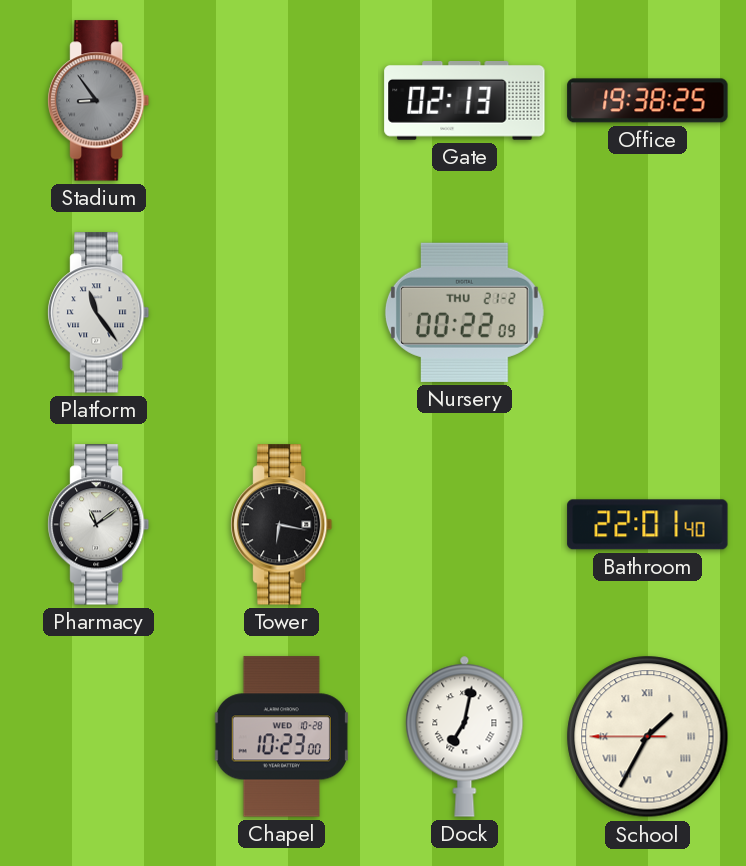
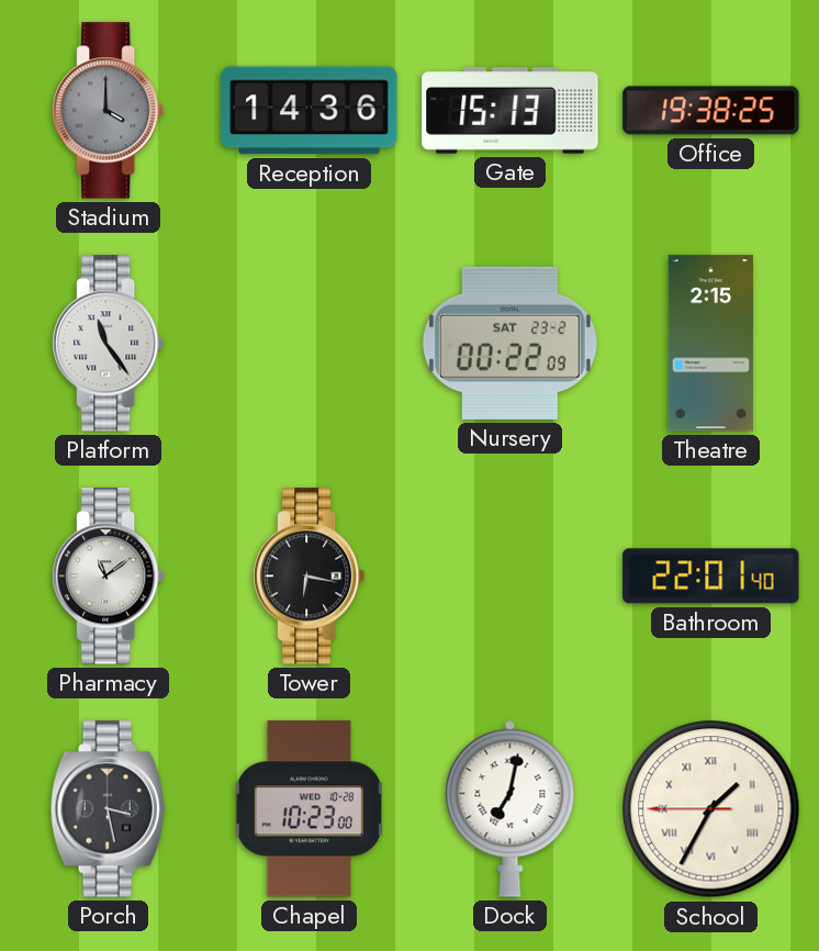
Stadium: 8:54 -> 4:00
Reception: none -> 14:36
Gate: 02:13 -> 15:13
Nursery date: THU 21-2 -> SAT 23-2
Theatre: none -> 2:15
Porch: none -> 3:28
